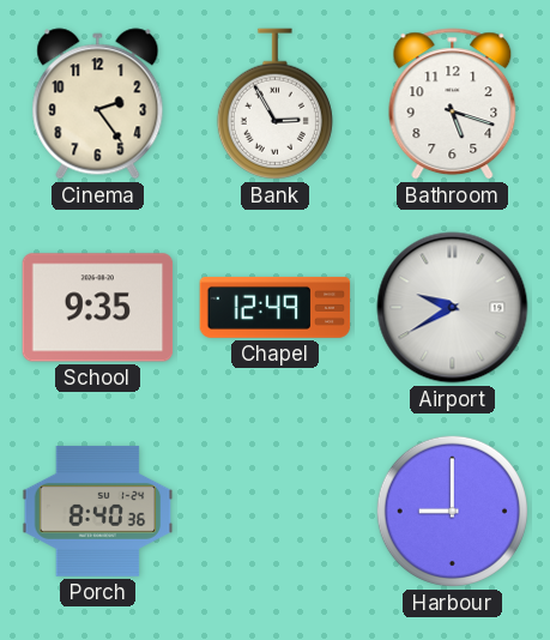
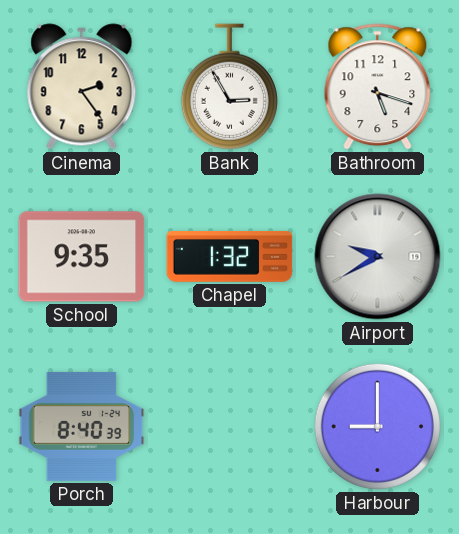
Chapel: 12:49 -> 1:32
Porch: 8:40:36 -> 8:40:39
